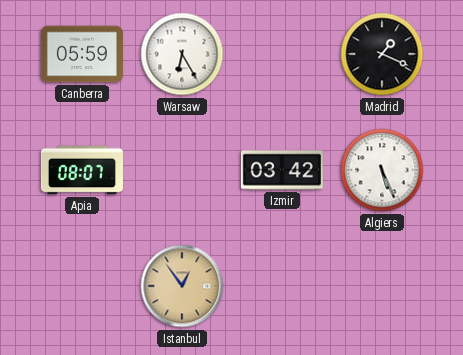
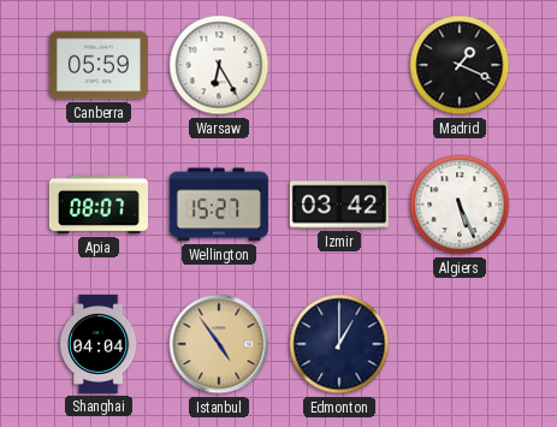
Wellington: none -> 15:27
Shanghai: none -> 04:04
Istanbul: 12:54 -> 4:54
Edmonton: none -> 1:00
